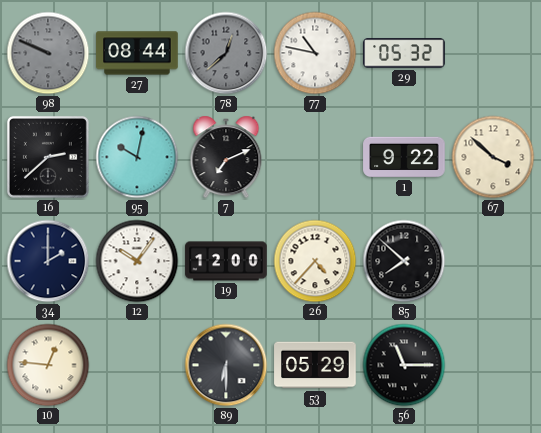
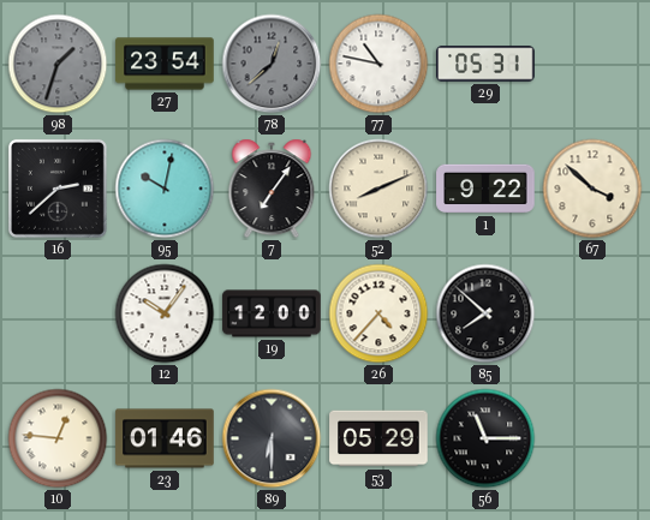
98: 9:49 -> 1:33
27: 08:44 -> 23:54
29: 05:32 -> 05:31
7: 7:11 -> 7:06
52: none -> 8:11
34: 2:00 -> none
23: none -> 01:46
